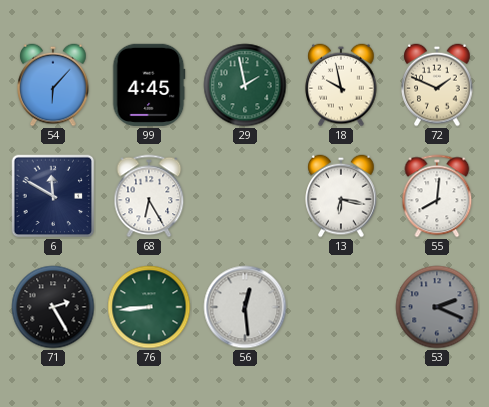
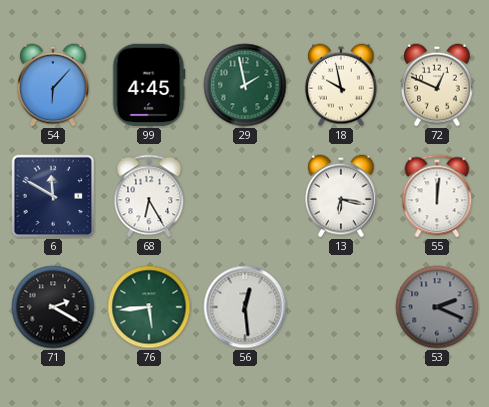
72: 1:49 -> 12:49
55: 8:01 -> 12:01
71: 2:25 -> 2:20
76: 8:44 -> 5:44
